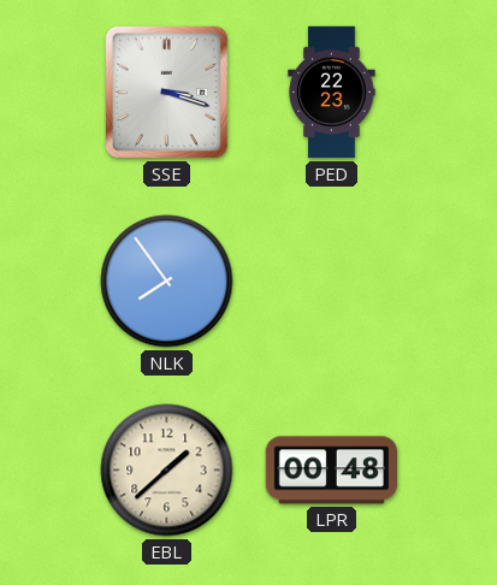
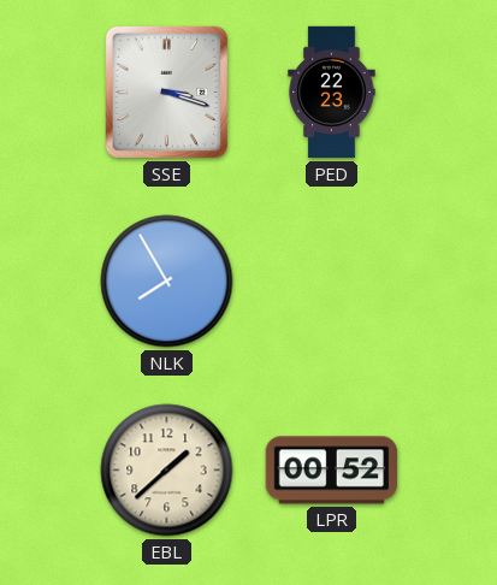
NLK: 7:54 -> 7:55
LPR: 00:48 -> 00:52
